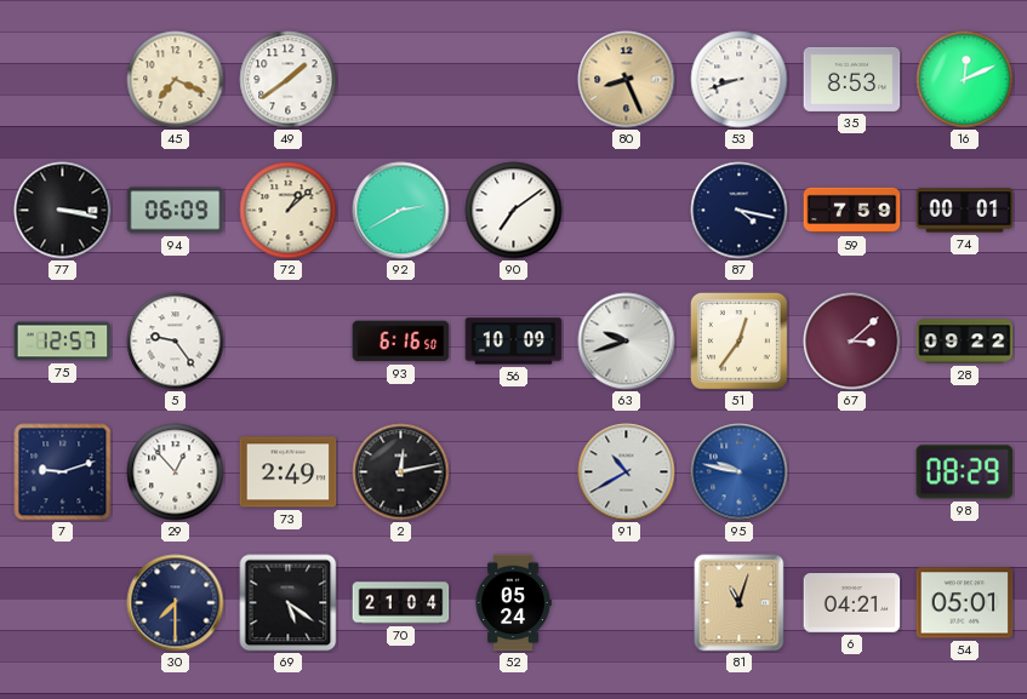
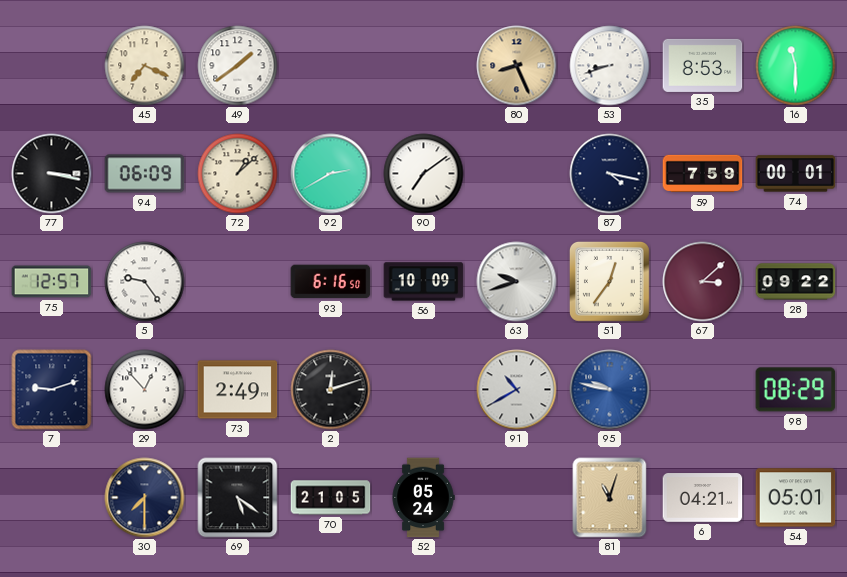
16: 12:11 -> 11:30
2: 12:13 -> 12:12
70: 21:04 -> 21:05
